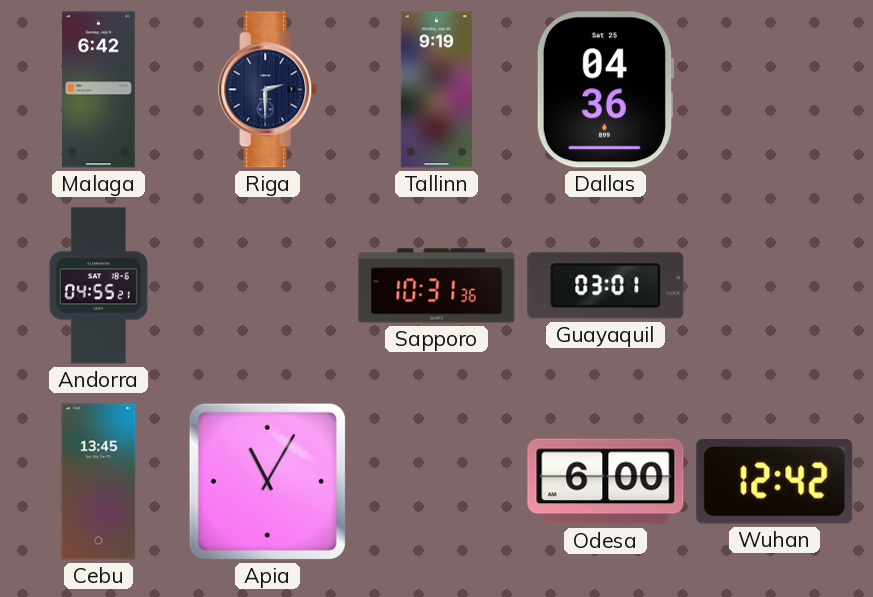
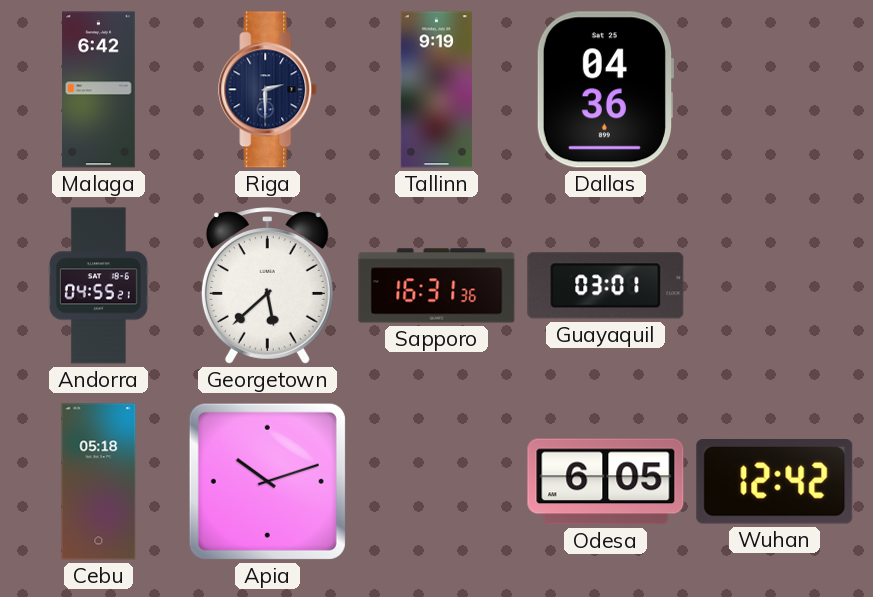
Georgetown: none -> 5:38
Sapporo: 10:31 -> 16:31
Cebu: 13:45 -> 05:18
Apia: 11:05 -> 10:12
Odesa: 6:00 -> 6:05
